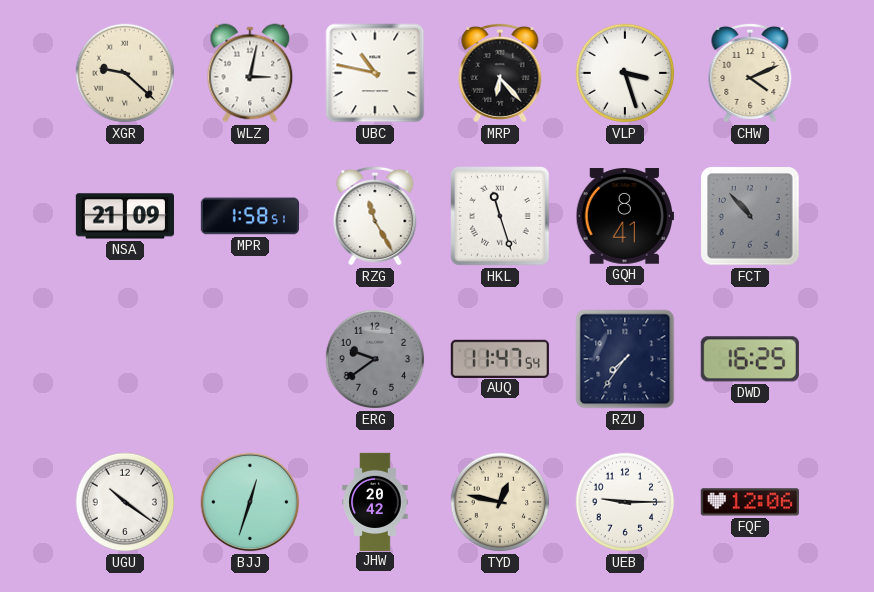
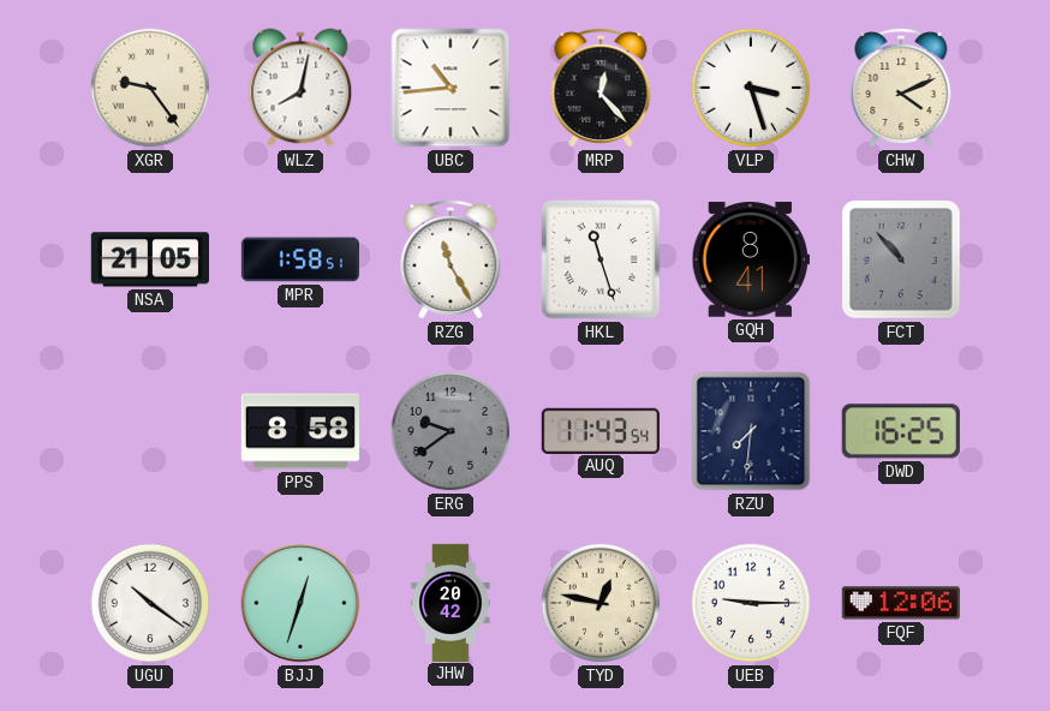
XGR: 9:22 -> 9:24
WLZ: 3:02 -> 8:02
UBC: 10:47 -> 10:44
MRP: 6:23 -> 12:23
NSA: 21:09 -> 21:05
PPS: none -> 8:58
AUQ: 11:47 -> 11:43
RZU: 7:36 -> 7:31
